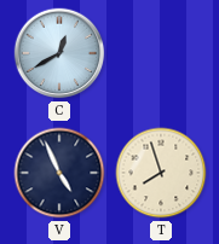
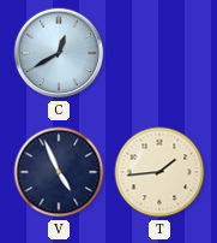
T: 7:57 -> 1:44
